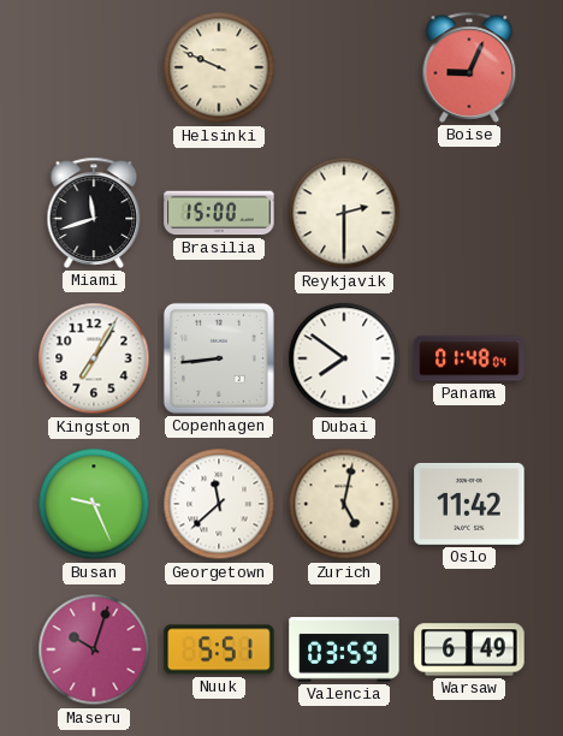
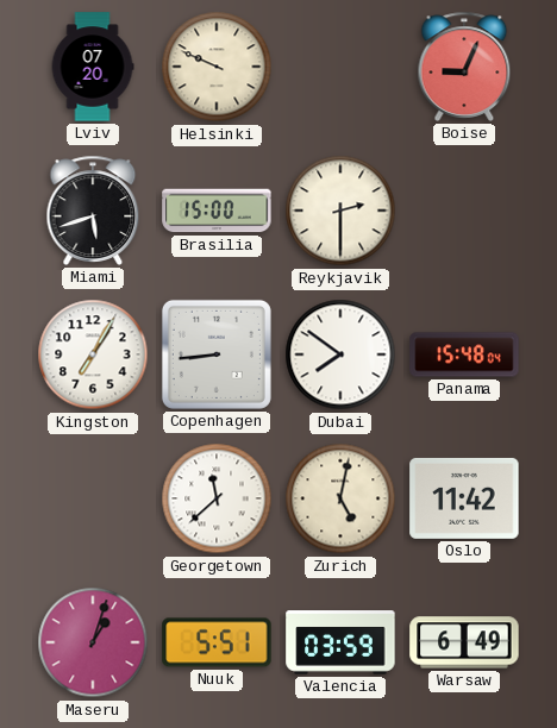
Lviv: none -> 07:20
Miami: 11:42 -> 5:42
Panama: 01:48 -> 15:48
Busan: 9:26 -> none
Maseru: 10:03 -> 1:03
